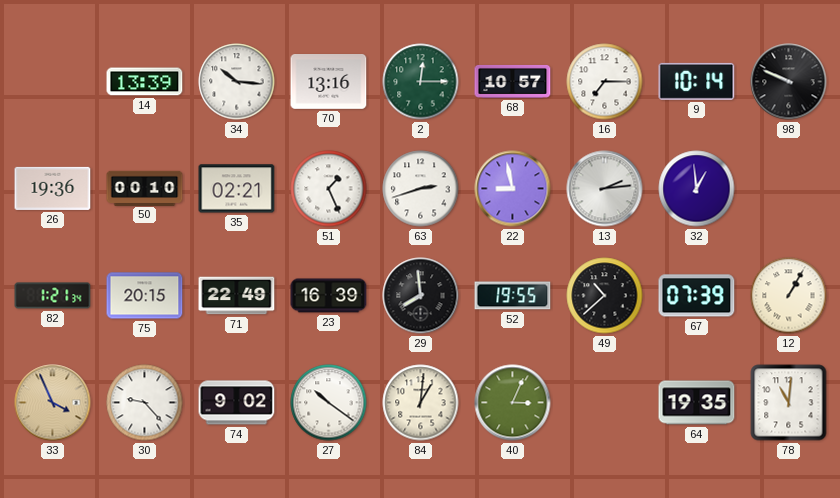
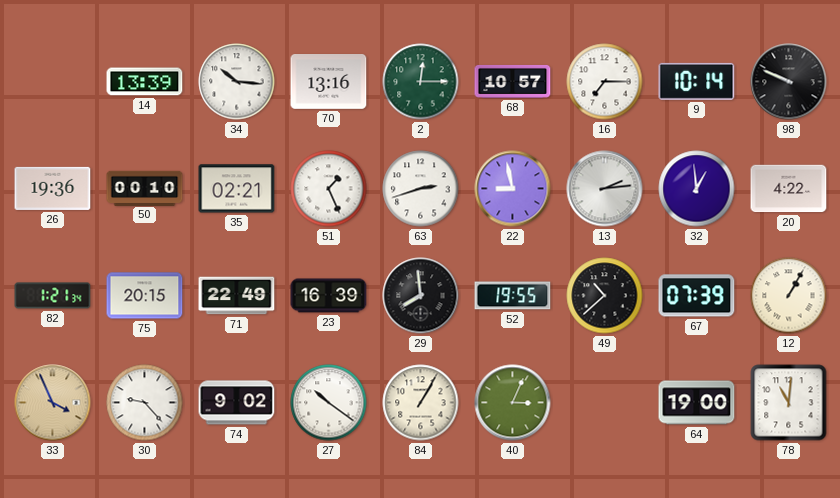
20: none -> 4:22
84: 1:01 -> 1:05
64: 19:35 -> 19:00
